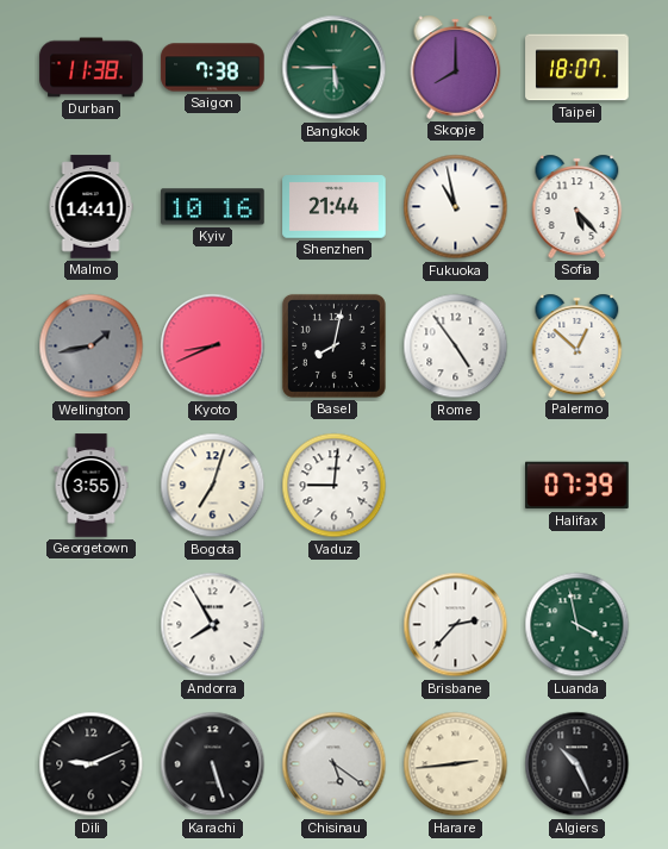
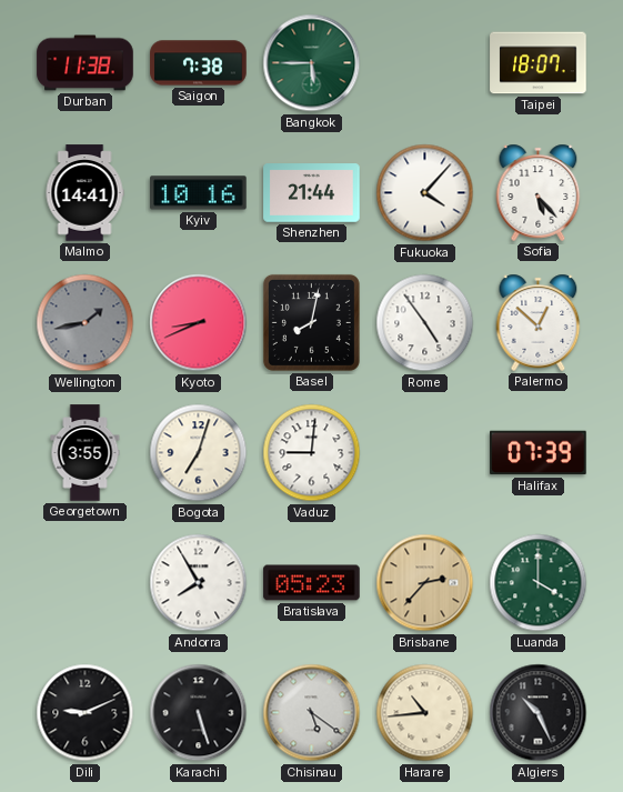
Skopje: 8:00 -> none
Fukuoka: 10:58 -> 4:07
Bratislava: none -> 05:23
Brisbane dial: white -> champagne
Luanda: 3:58 -> 4:00
Harare: 2:44 -> 10:44
